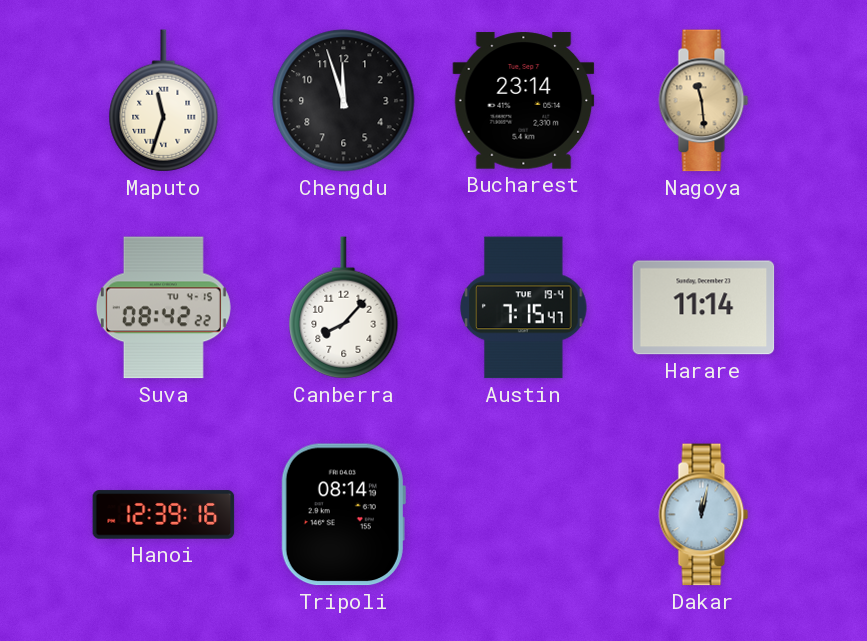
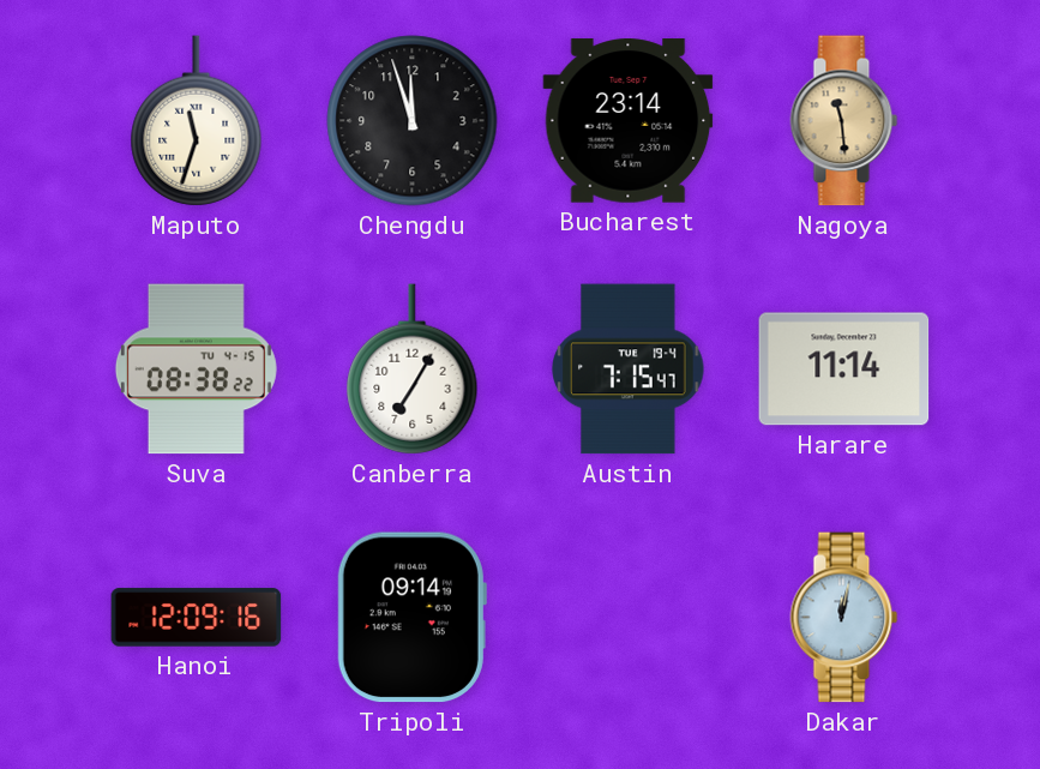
Suva: 08:42 -> 08:38
Canberra: 8:07 -> 7:05
Hanoi: 12:39 -> 12:09
Tripoli: 08:14 -> 09:14
